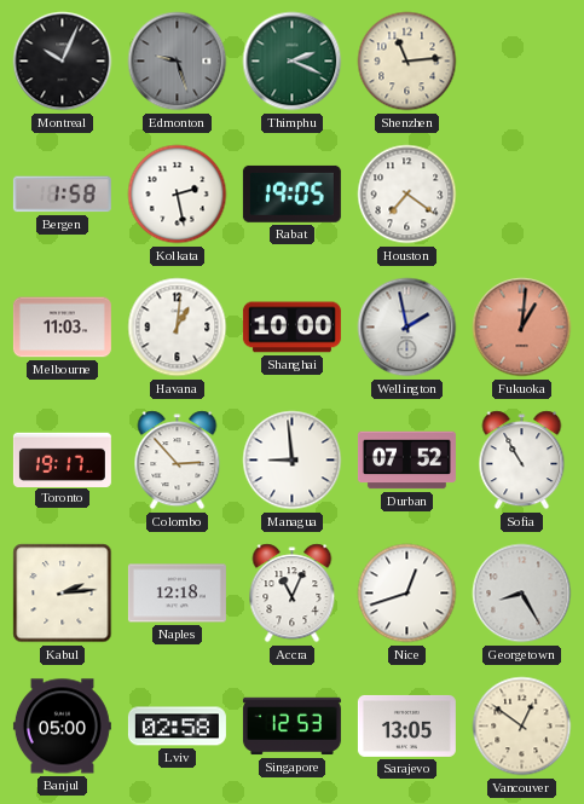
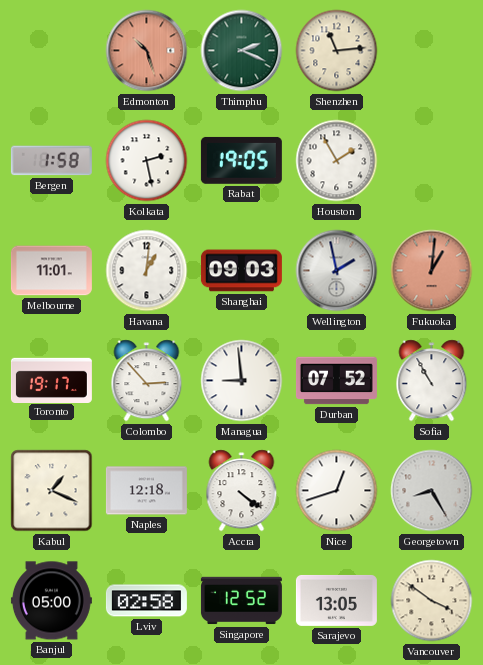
Montreal: 10:04 -> none
Edmonton: 9:27 -> 10:27
Edmonton dial: grey -> salmon
Houston: 7:21 -> 1:55
Melbourne: 11:03 -> 11:01
Shanghai: 10:00 -> 09:03
Kabul: 2:14 -> 1:19
Accra: 11:04 -> 4:21
Singapore: 12:53 -> 12:52
Vancouver: 12:51 -> 3:51
